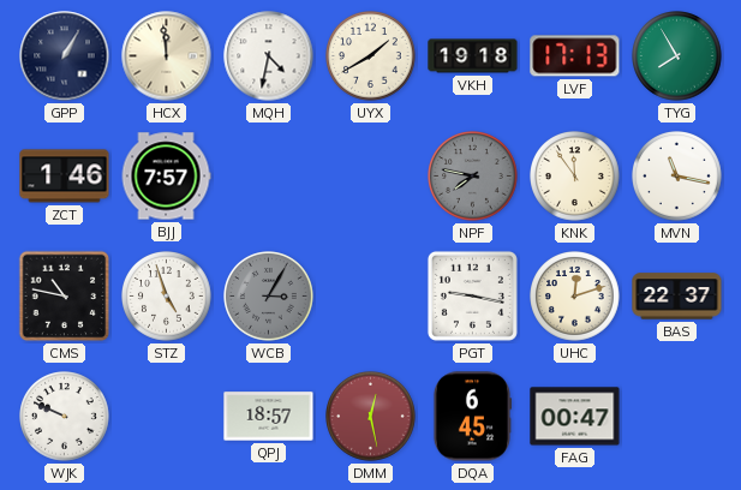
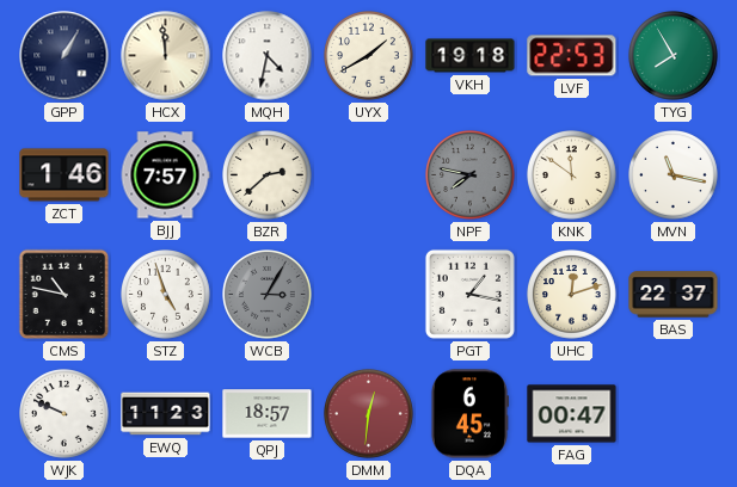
LVF: 17:13 -> 22:53
BZR: none -> 2:38
KNK: 11:54 -> 11:51
PGT: 9:17 -> 1:17
EWQ: none -> 11:23
DMM: 12:28 -> 12:31
